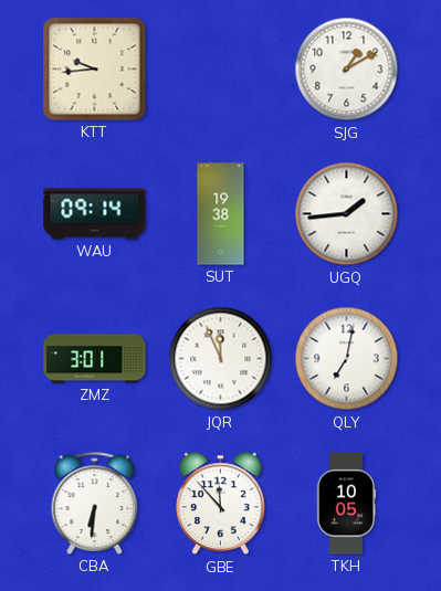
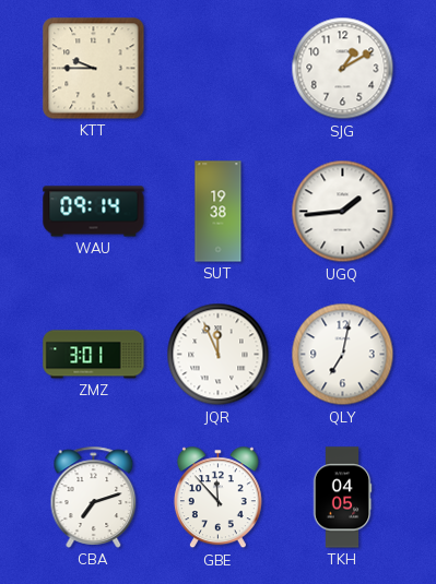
KTT: 9:44 -> 9:45
CBA: 6:31 -> 7:12
TKH: 10:05 -> 04:05
